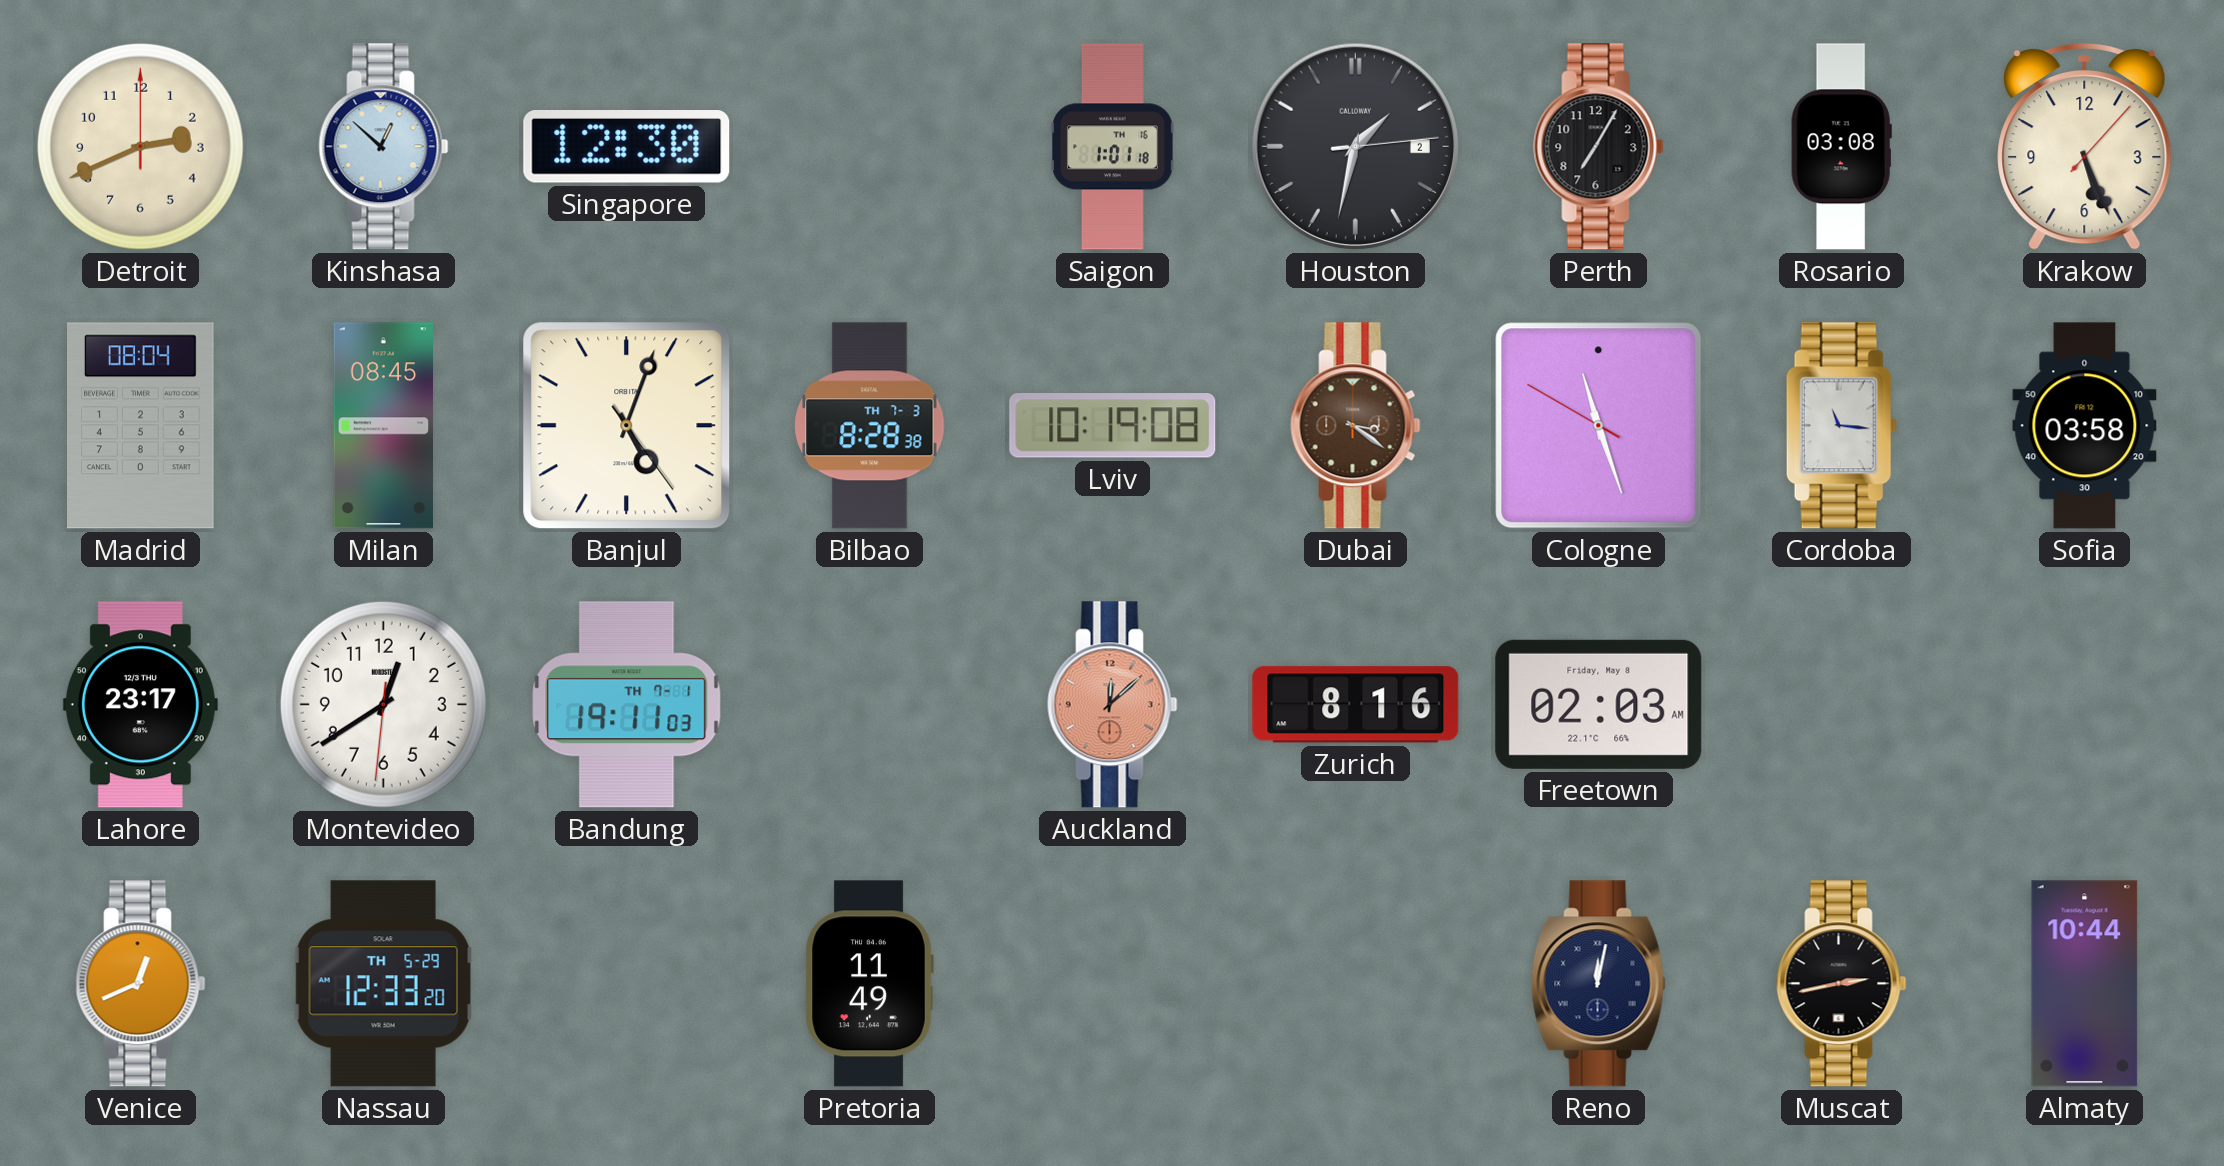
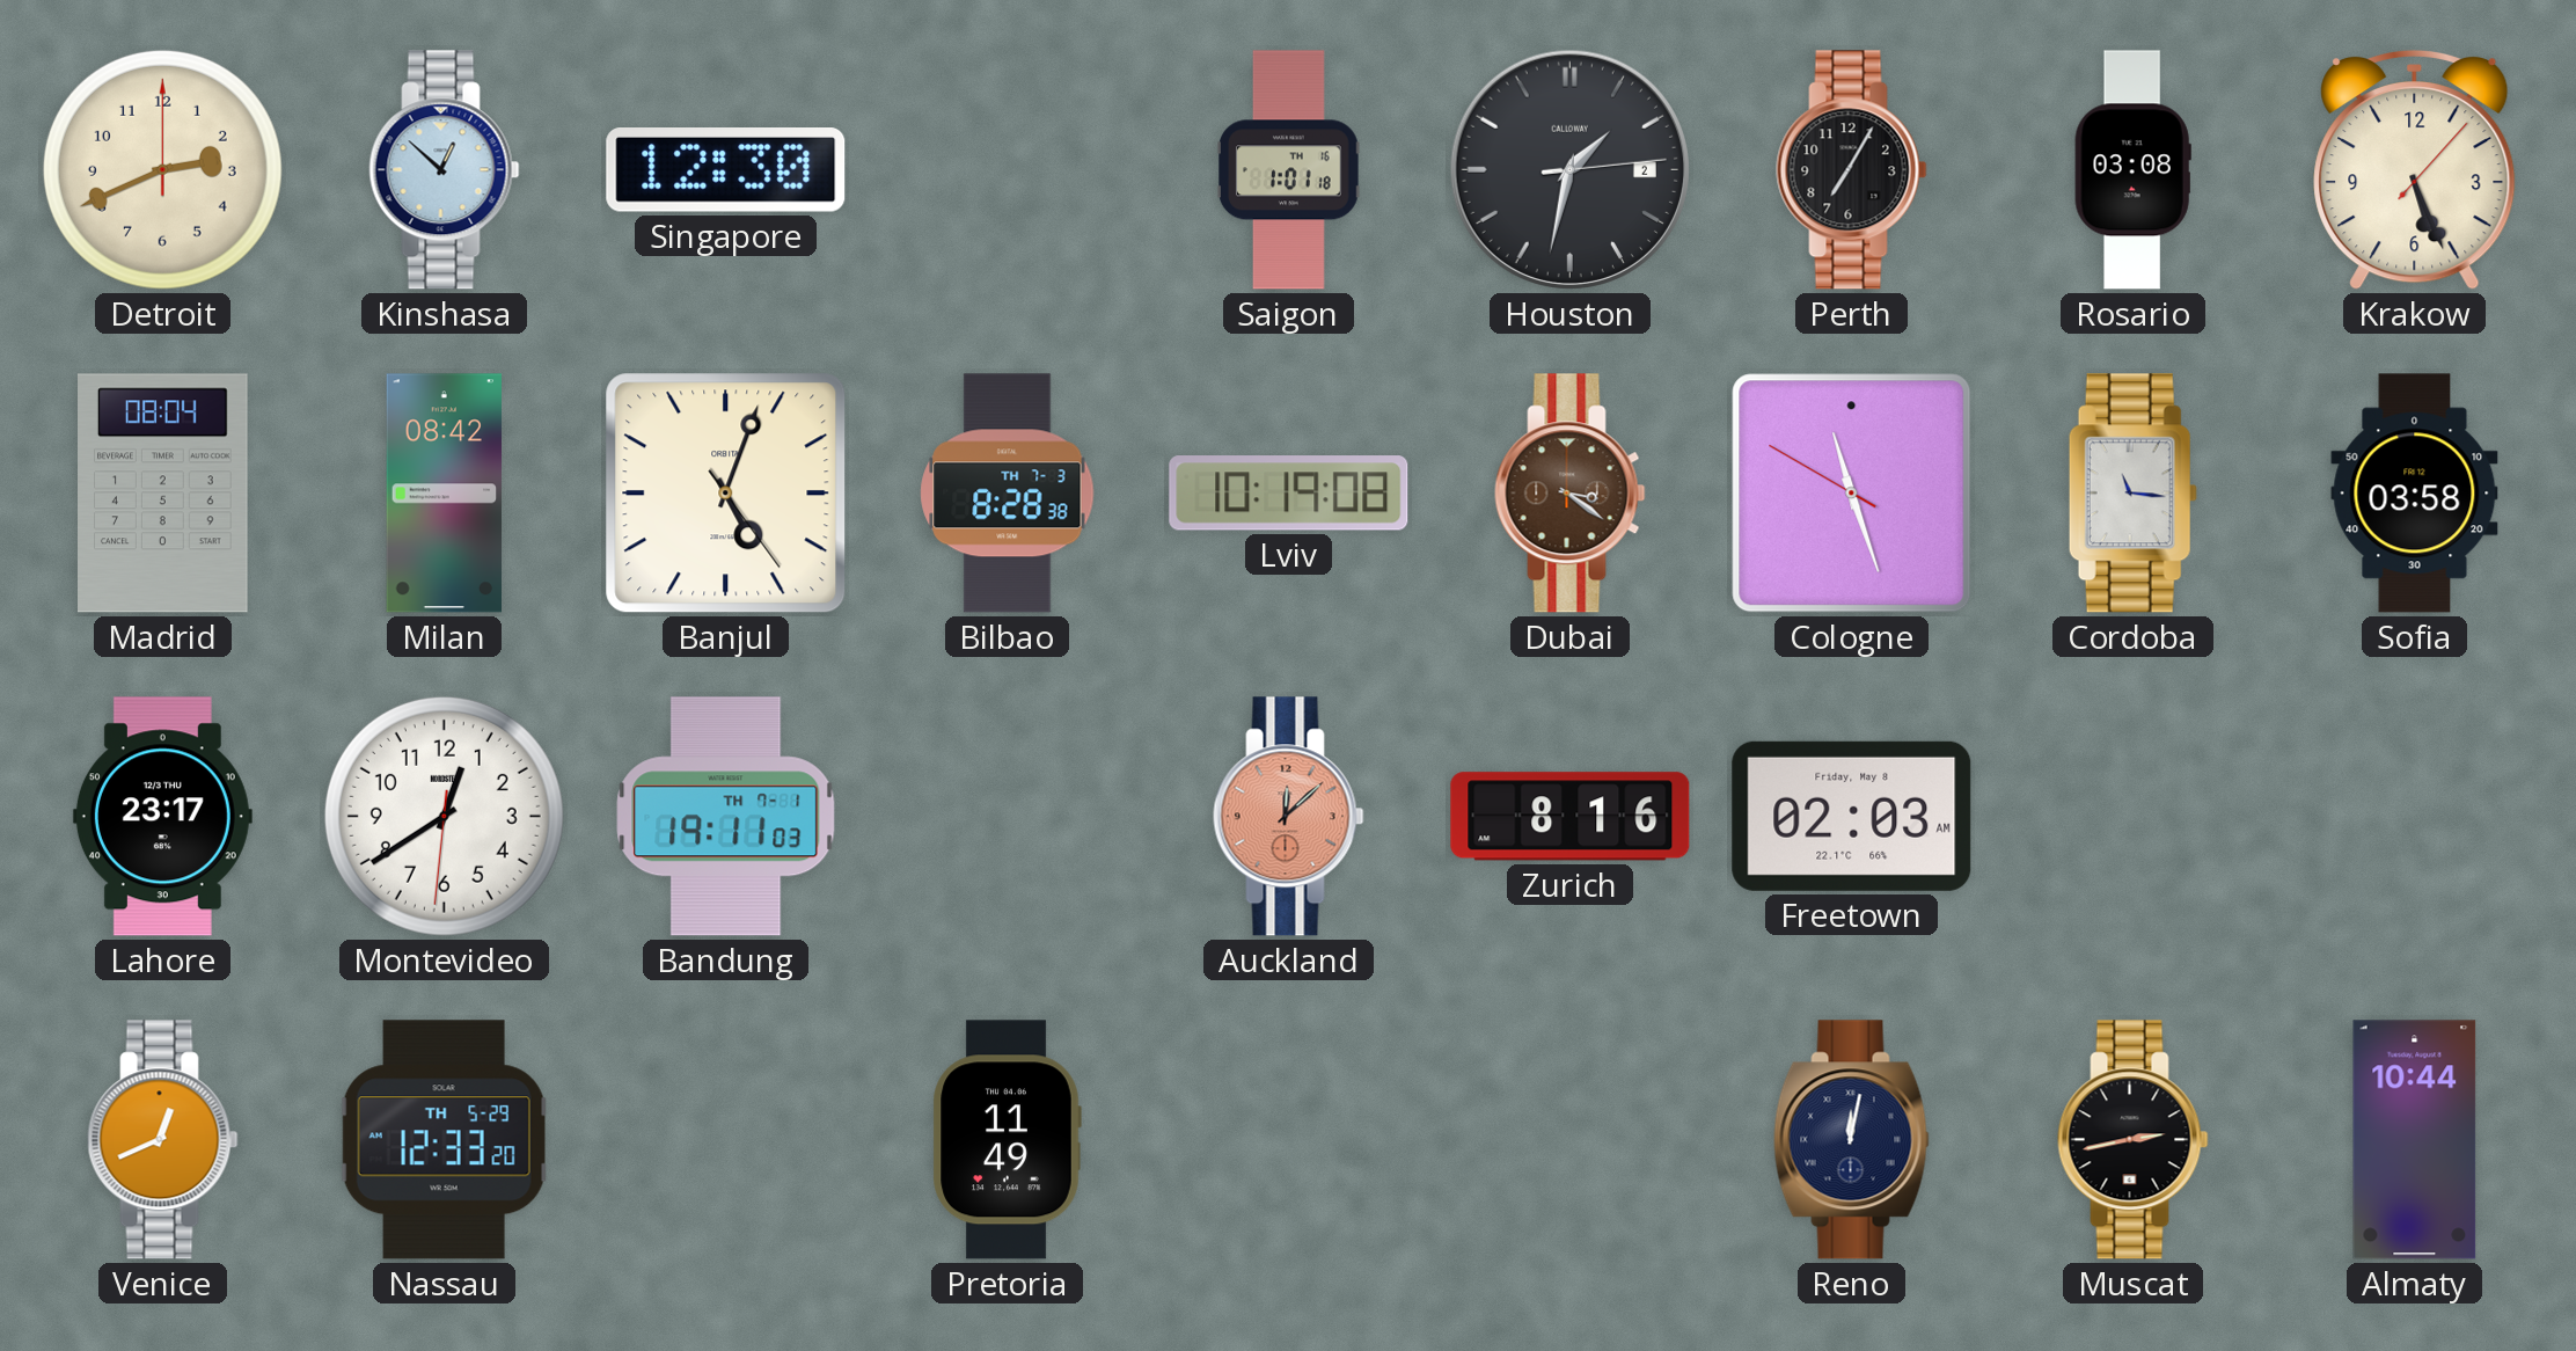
Milan: 08:45 -> 08:42
